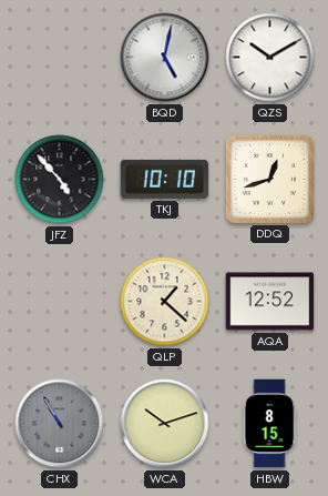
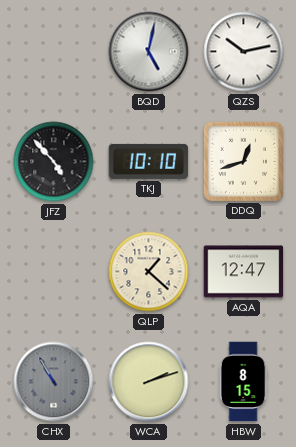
QZS: 10:10 -> 10:13
AQA: 12:52 -> 12:47
WCA: 10:12 -> 2:12
